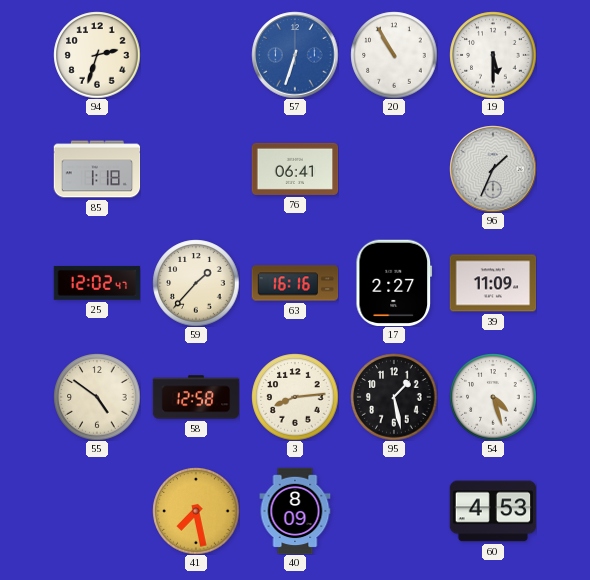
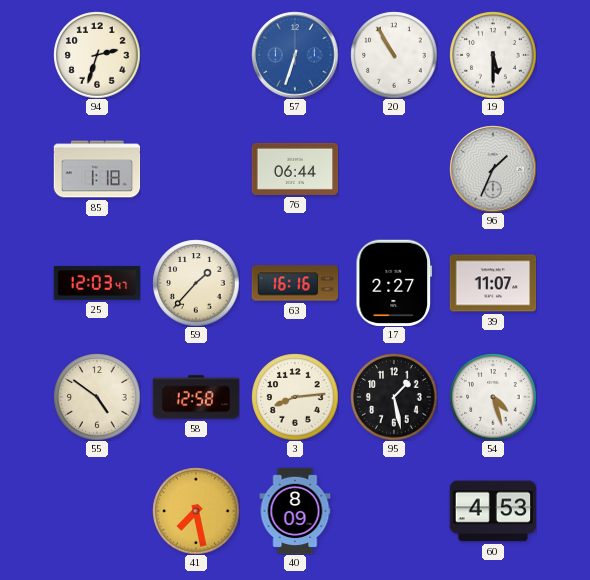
76: 06:41 -> 06:44
25: 12:02 -> 12:03
39: 11:09 -> 11:07
